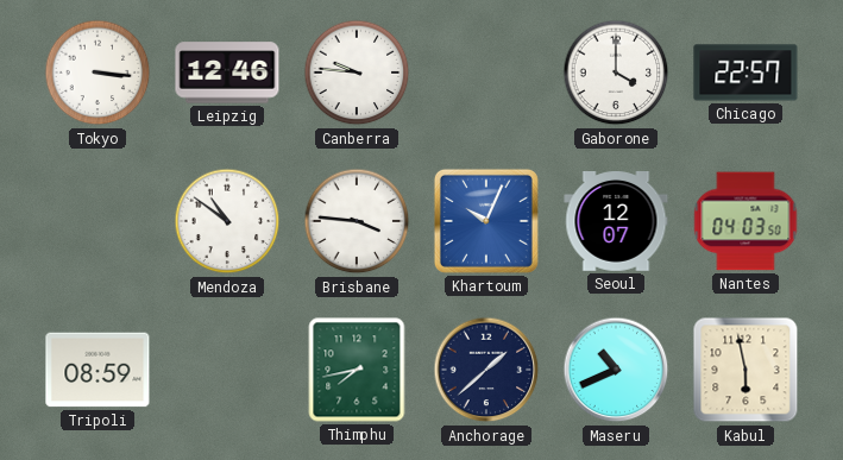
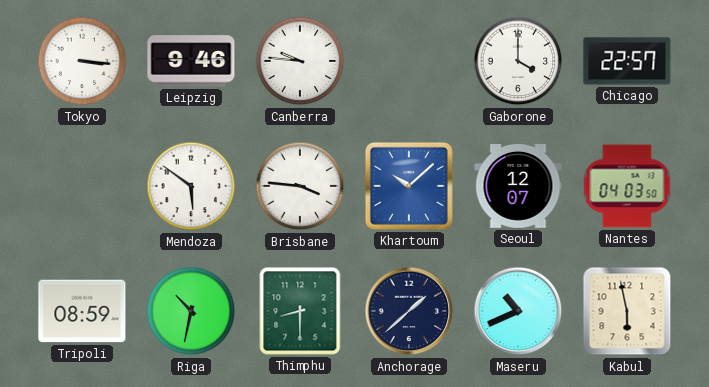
Leipzig: 12:46 -> 9:46
Mendoza: 10:51 -> 5:51
Khartoum: 10:04 -> 10:08
Riga: none -> 10:32
Thimphu: 7:43 -> 8:30
